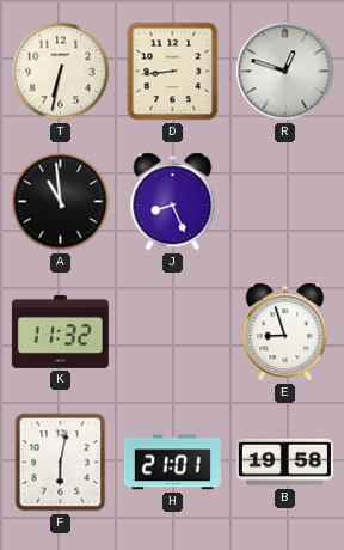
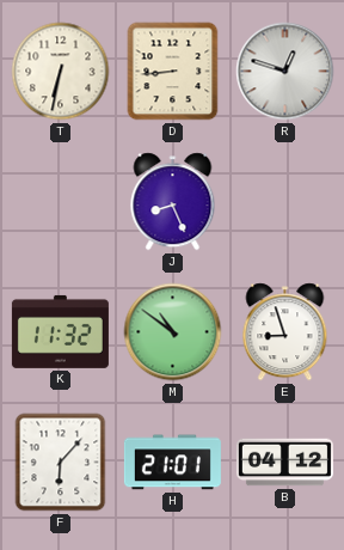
A: 10:59 -> none
M: none -> 10:51
F: 6:02 -> 6:07
B: 19:58 -> 04:12
